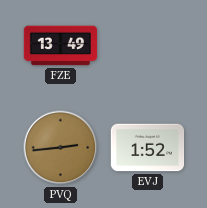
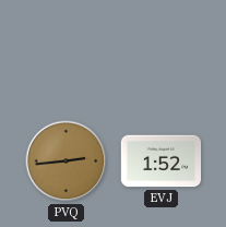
FZE: 13:49 -> none
